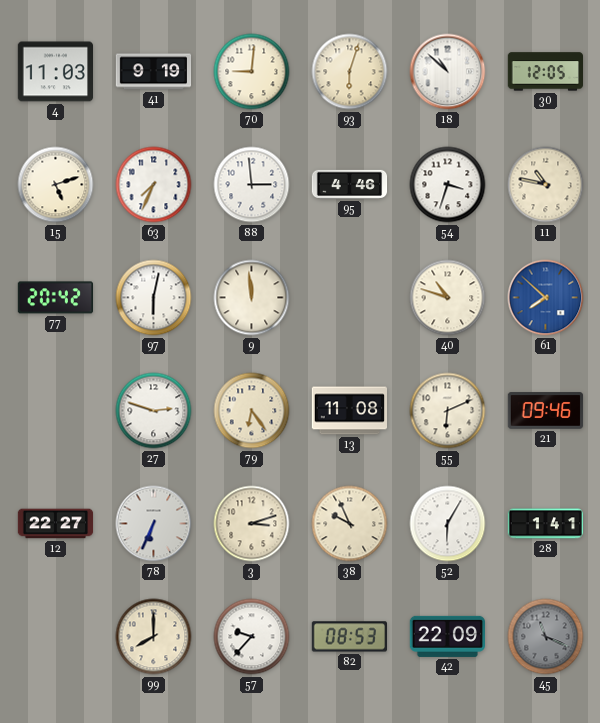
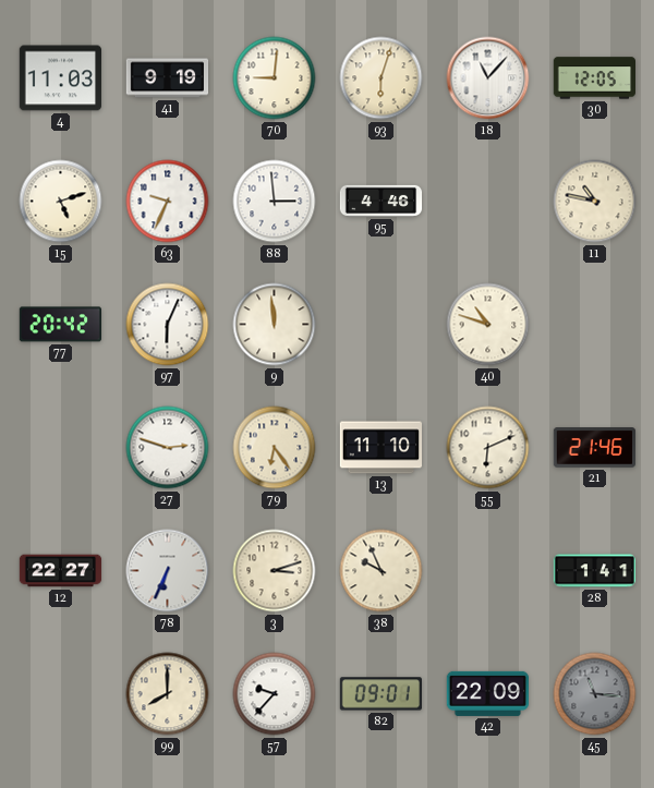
18: 10:52 -> 11:07
63: 7:34 -> 9:34
54: 3:33 -> none
97: 6:02 -> 6:04
61: 7:52 -> none
13: 11:08 -> 11:10
21: 09:46 -> 21:46
52: 6:05 -> none
82: 08:53 -> 09:01
45: 11:19 -> 11:16
